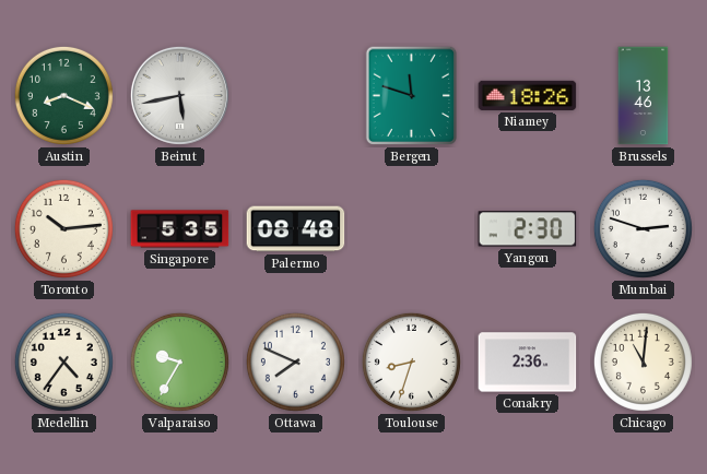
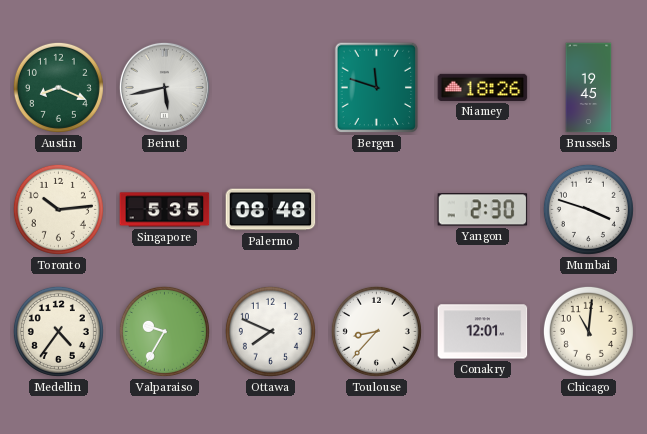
Brussels: 13:46 -> 19:45
Mumbai: 2:48 -> 3:48
Toulouse: 8:33 -> 8:37
Conakry: 2:36 -> 12:01
